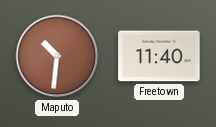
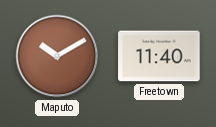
Maputo: 10:31 -> 10:10
